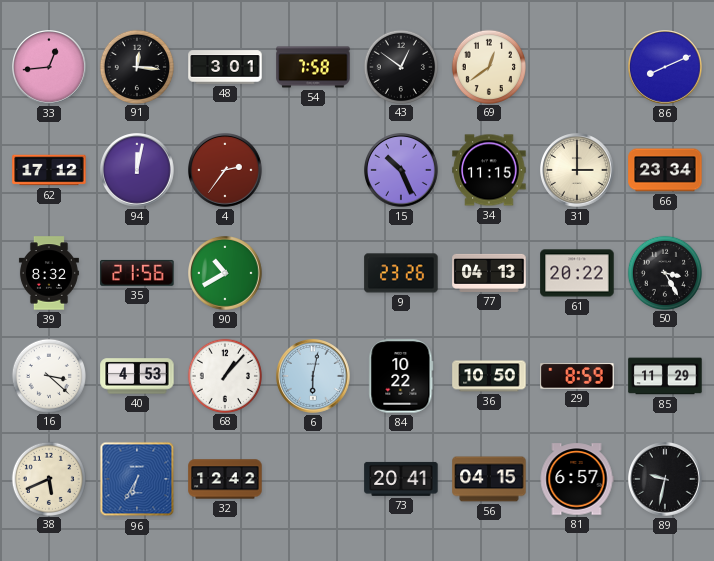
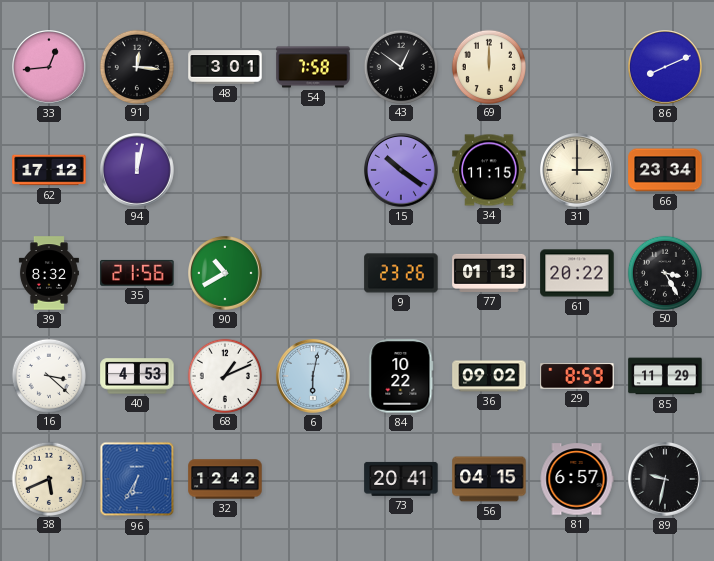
69: 12:39 -> 12:00
4: 2:36 -> none
15: 10:26 -> 10:21
77: 04:13 -> 01:13
68: 1:07 -> 1:11
36: 10:50 -> 09:02
